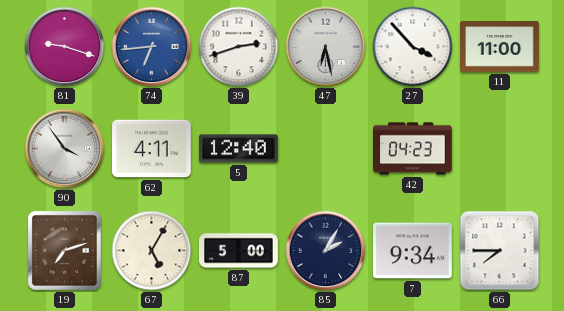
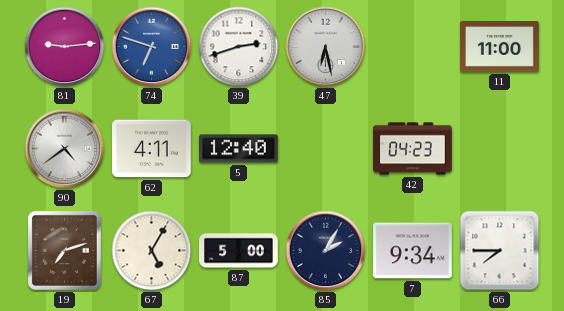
81: 9:18 -> 9:14
74: 6:44 -> 6:48
27: 3:53 -> none
90: 3:54 -> 4:39
